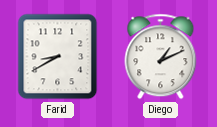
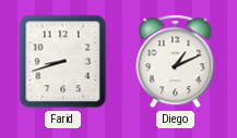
Farid: 8:40 -> 8:42
